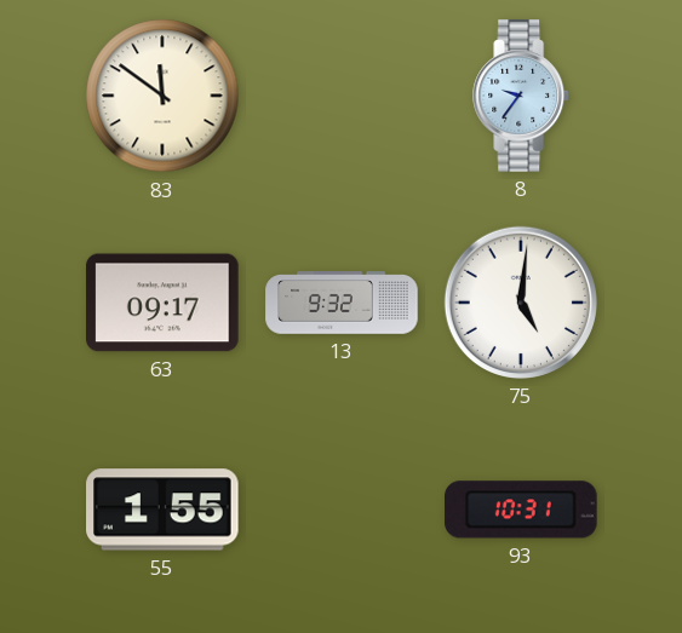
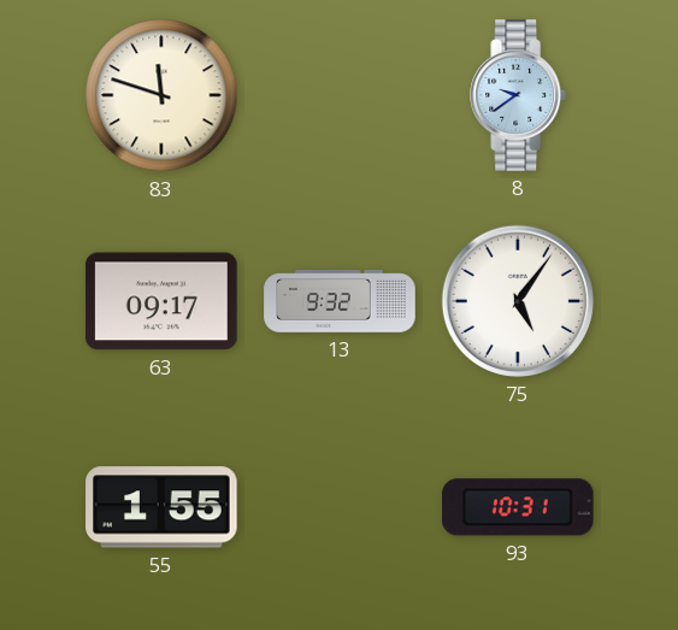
83: 11:51 -> 11:48
8: 9:36 -> 9:39
75: 5:01 -> 5:06
